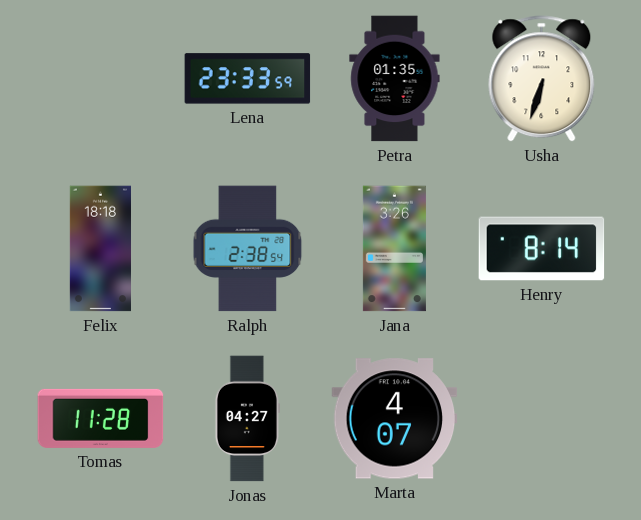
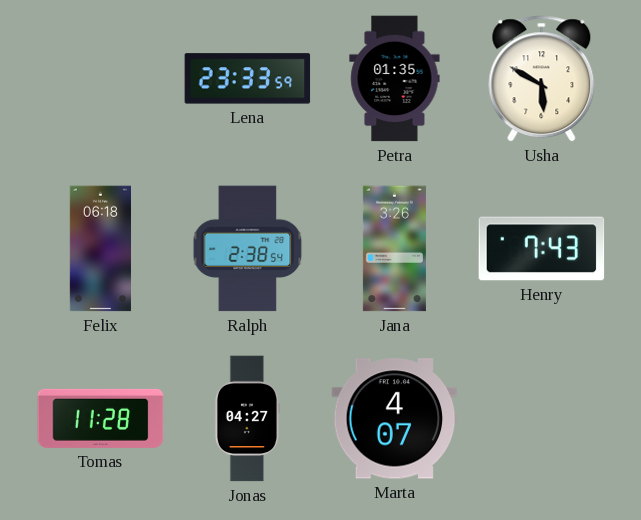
Usha: 6:33 -> 5:50
Felix: 18:18 -> 06:18
Henry: 8:14 -> 7:43
